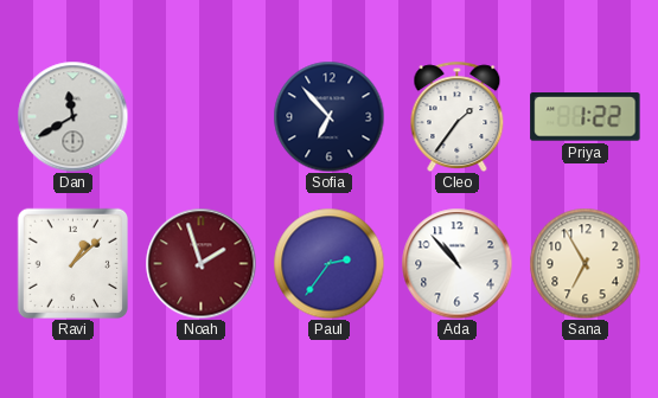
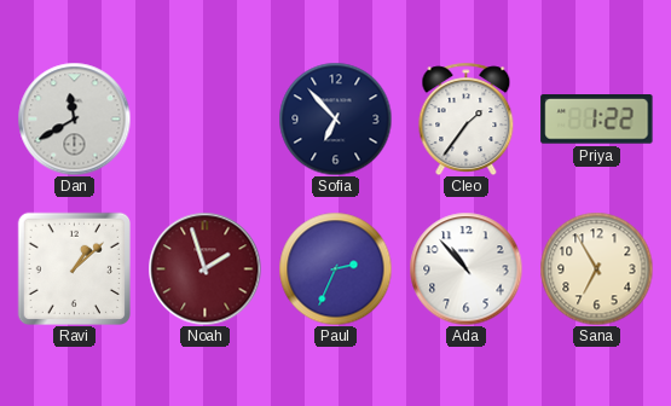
Paul: 2:36 -> 2:34
